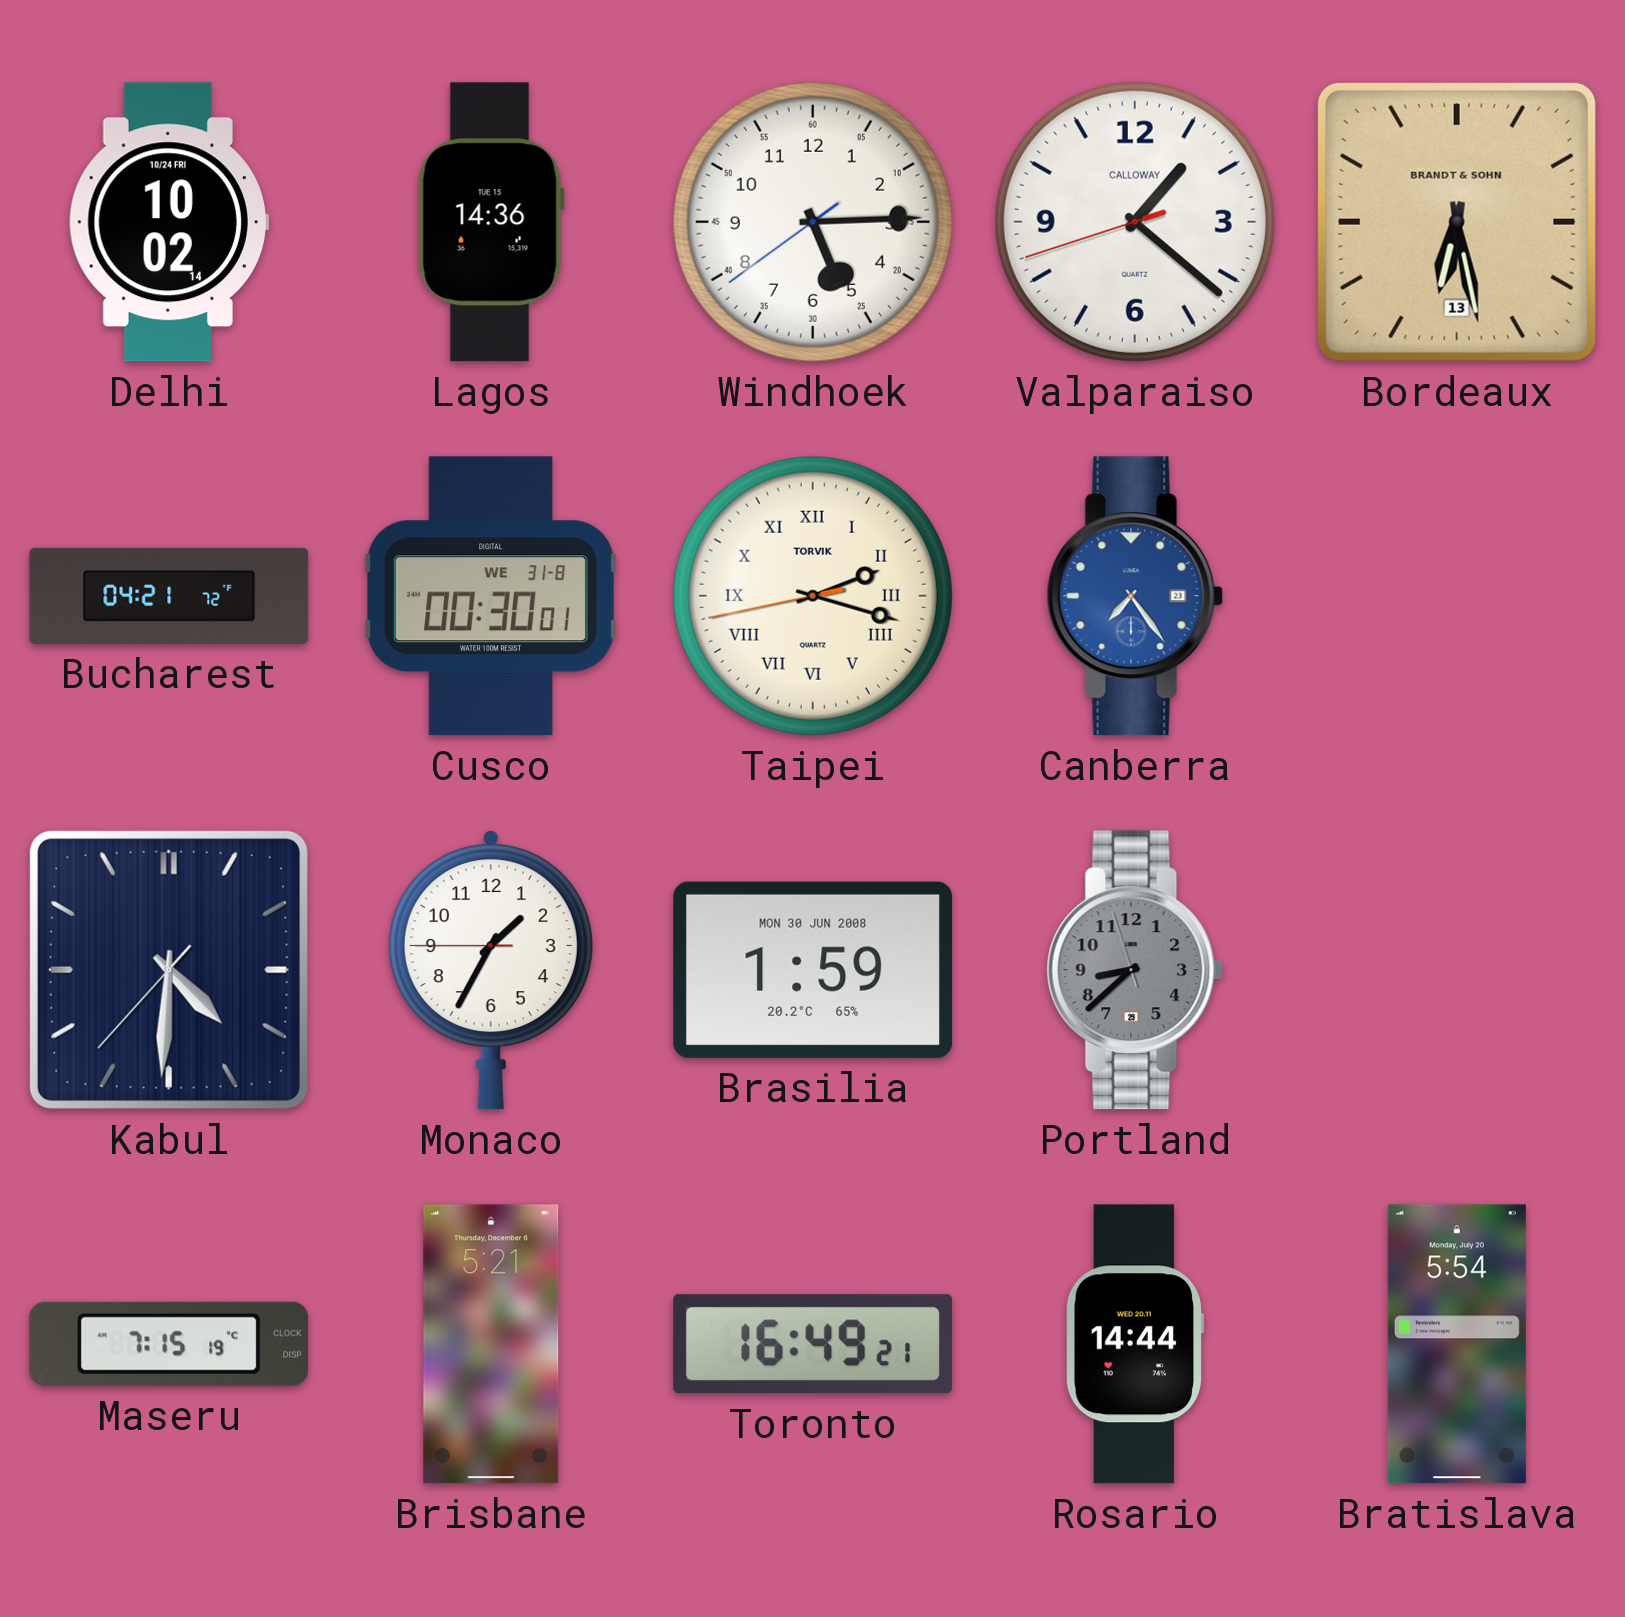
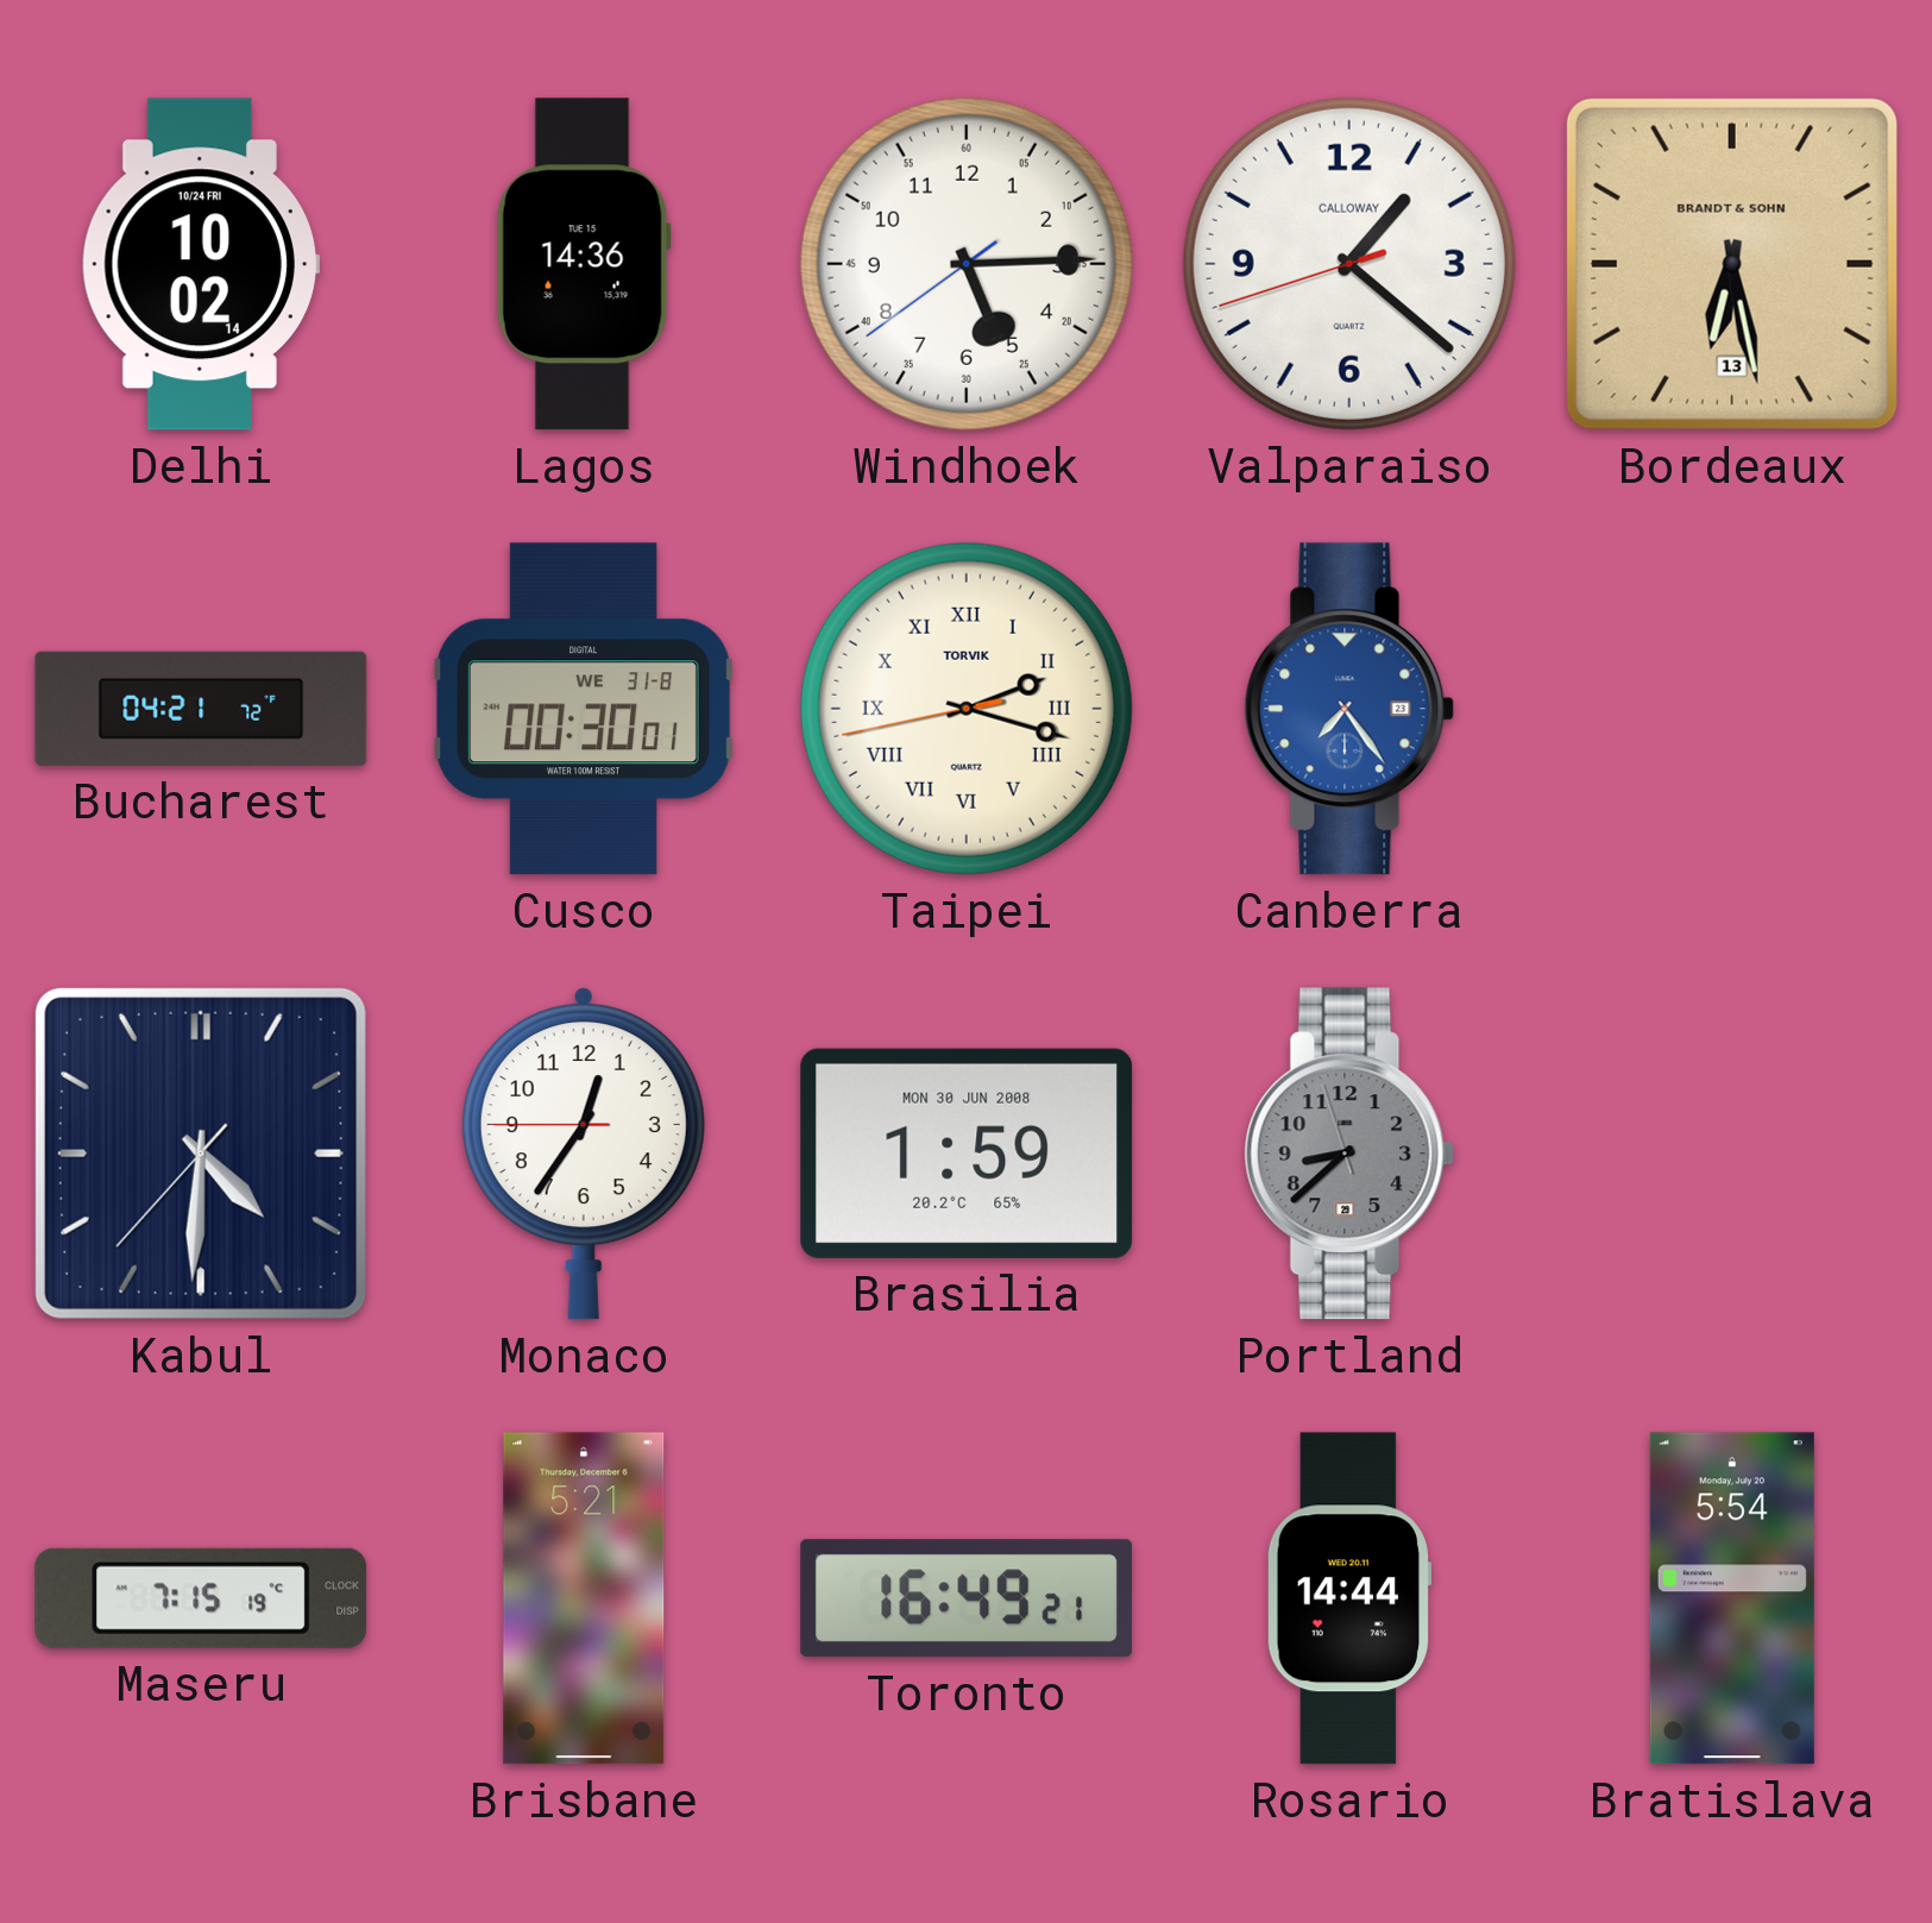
Monaco: 1:34 -> 12:35
